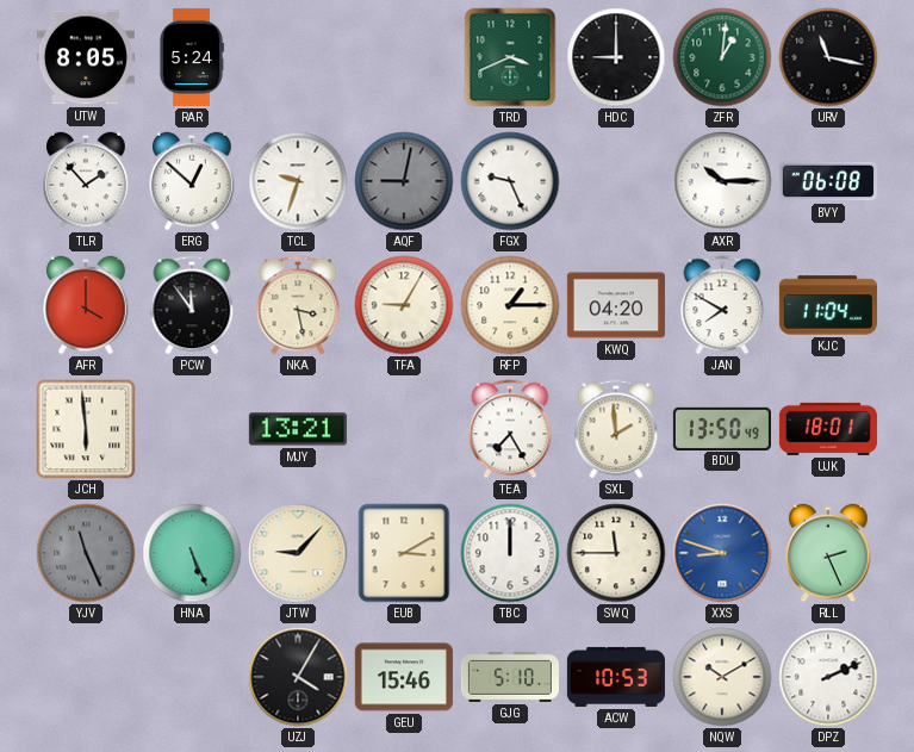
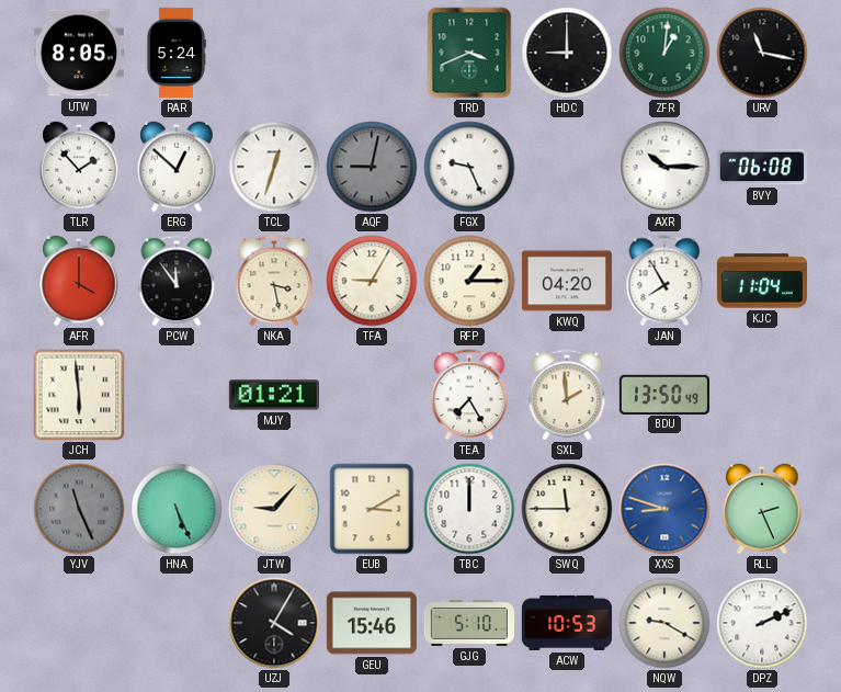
TCL: 9:33 -> 12:33
JAN: 7:50 -> 7:55
MJY: 13:21 -> 01:21
UJK: 18:01 -> none
NQW: 10:10 -> 9:20
